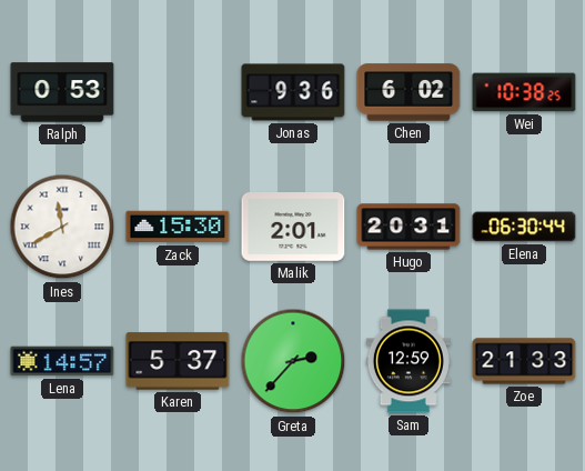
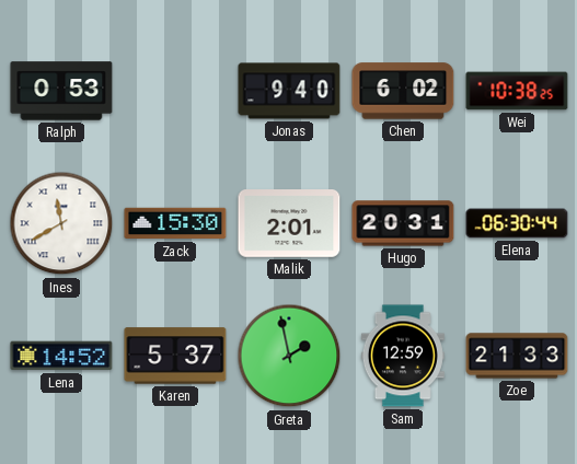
Jonas: 9:36 -> 9:40
Lena: 14:57 -> 14:52
Greta: 2:37 -> 1:58
